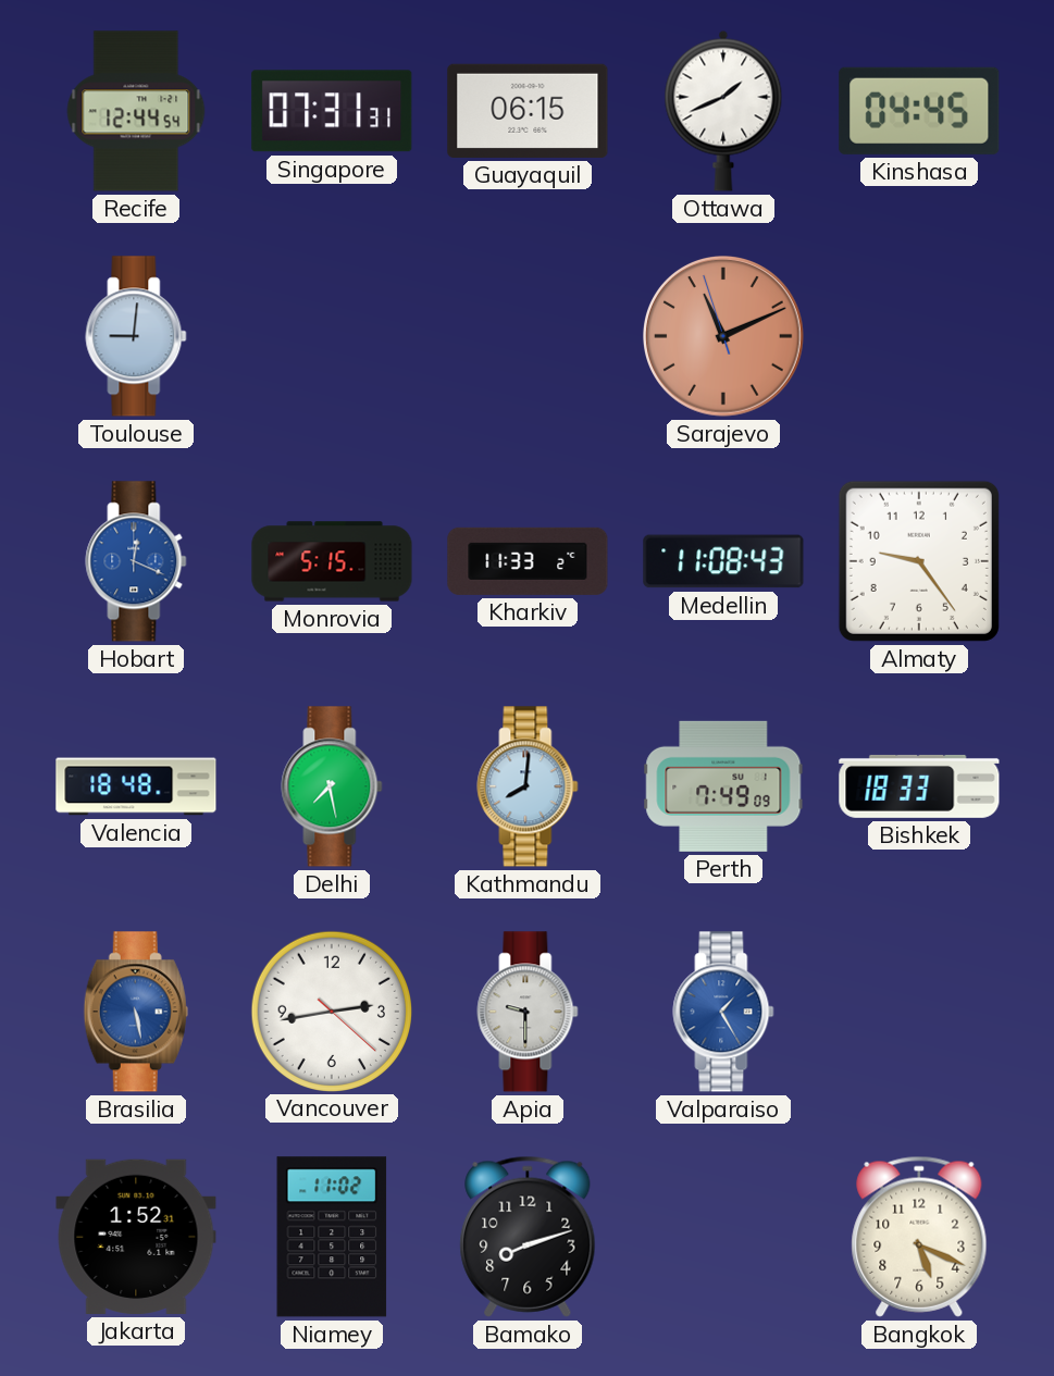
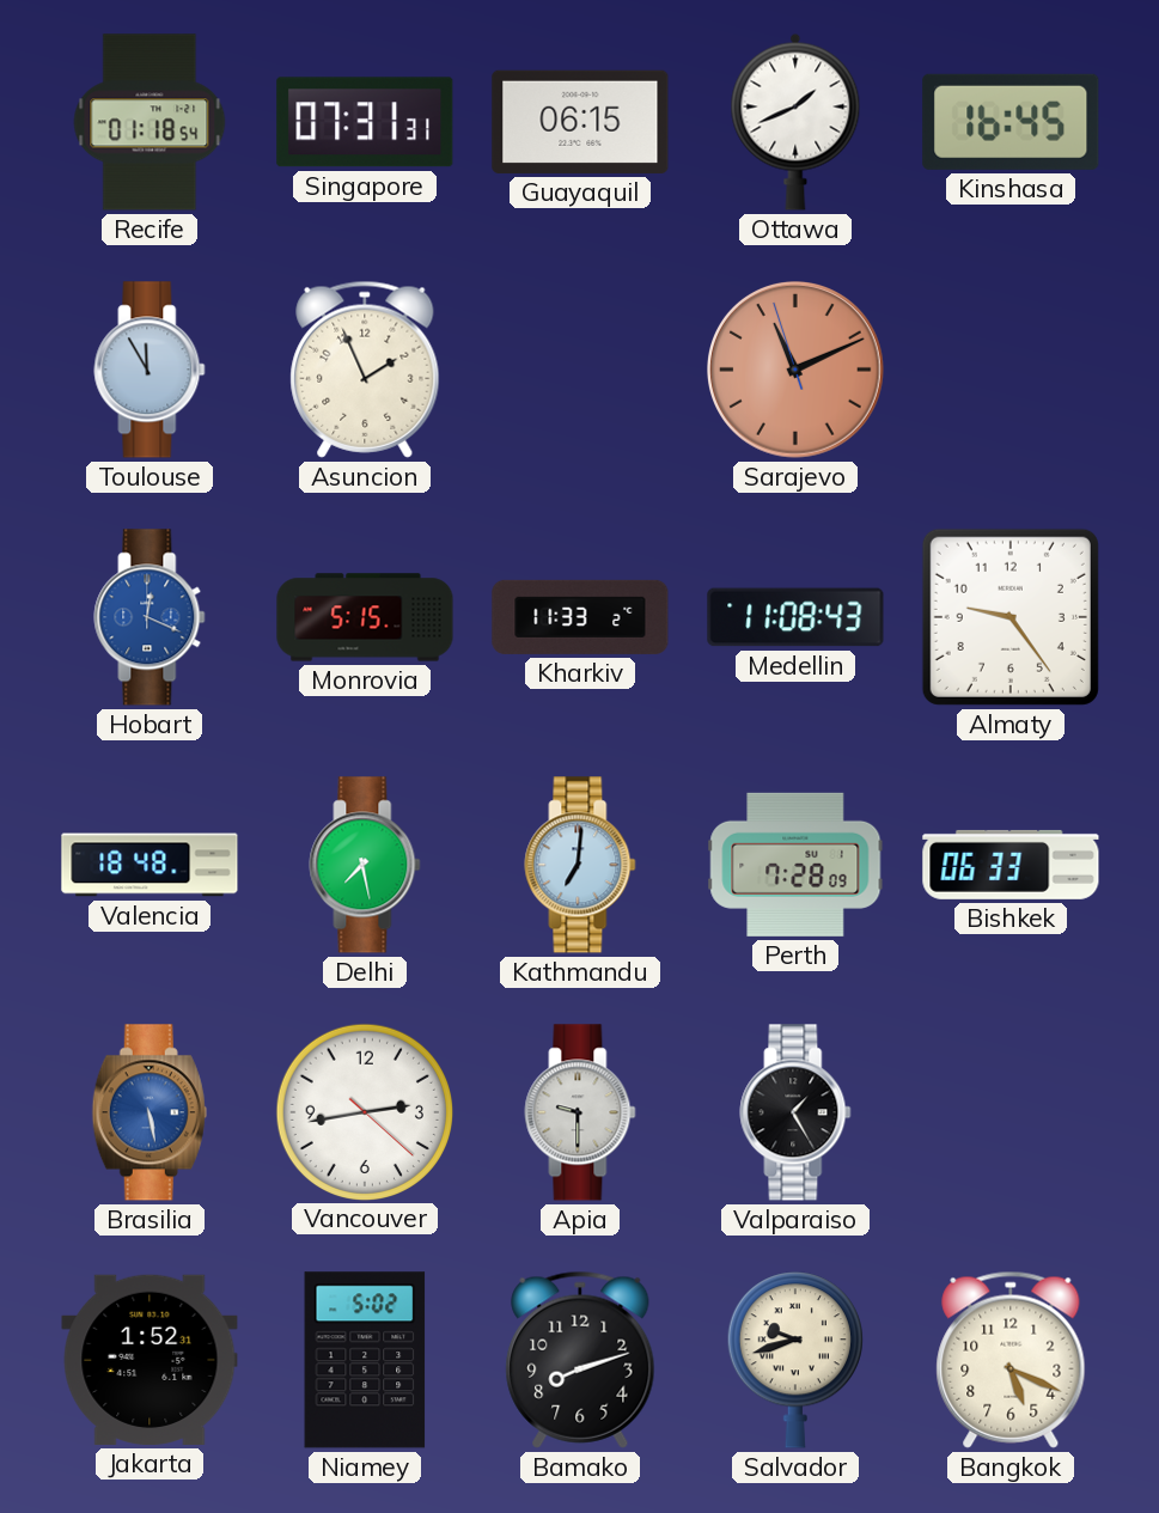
Recife: 12:44 -> 01:18
Kinshasa: 04:45 -> 16:45
Toulouse: 9:01 -> 11:55
Asuncion: none -> 1:56
Kathmandu: 8:01 -> 7:01
Perth: 7:49 -> 7:28
Bishkek: 18:33 -> 06:33
Valparaiso dial: blue -> black
Niamey: 11:02 -> 5:02
Salvador: none -> 9:42
